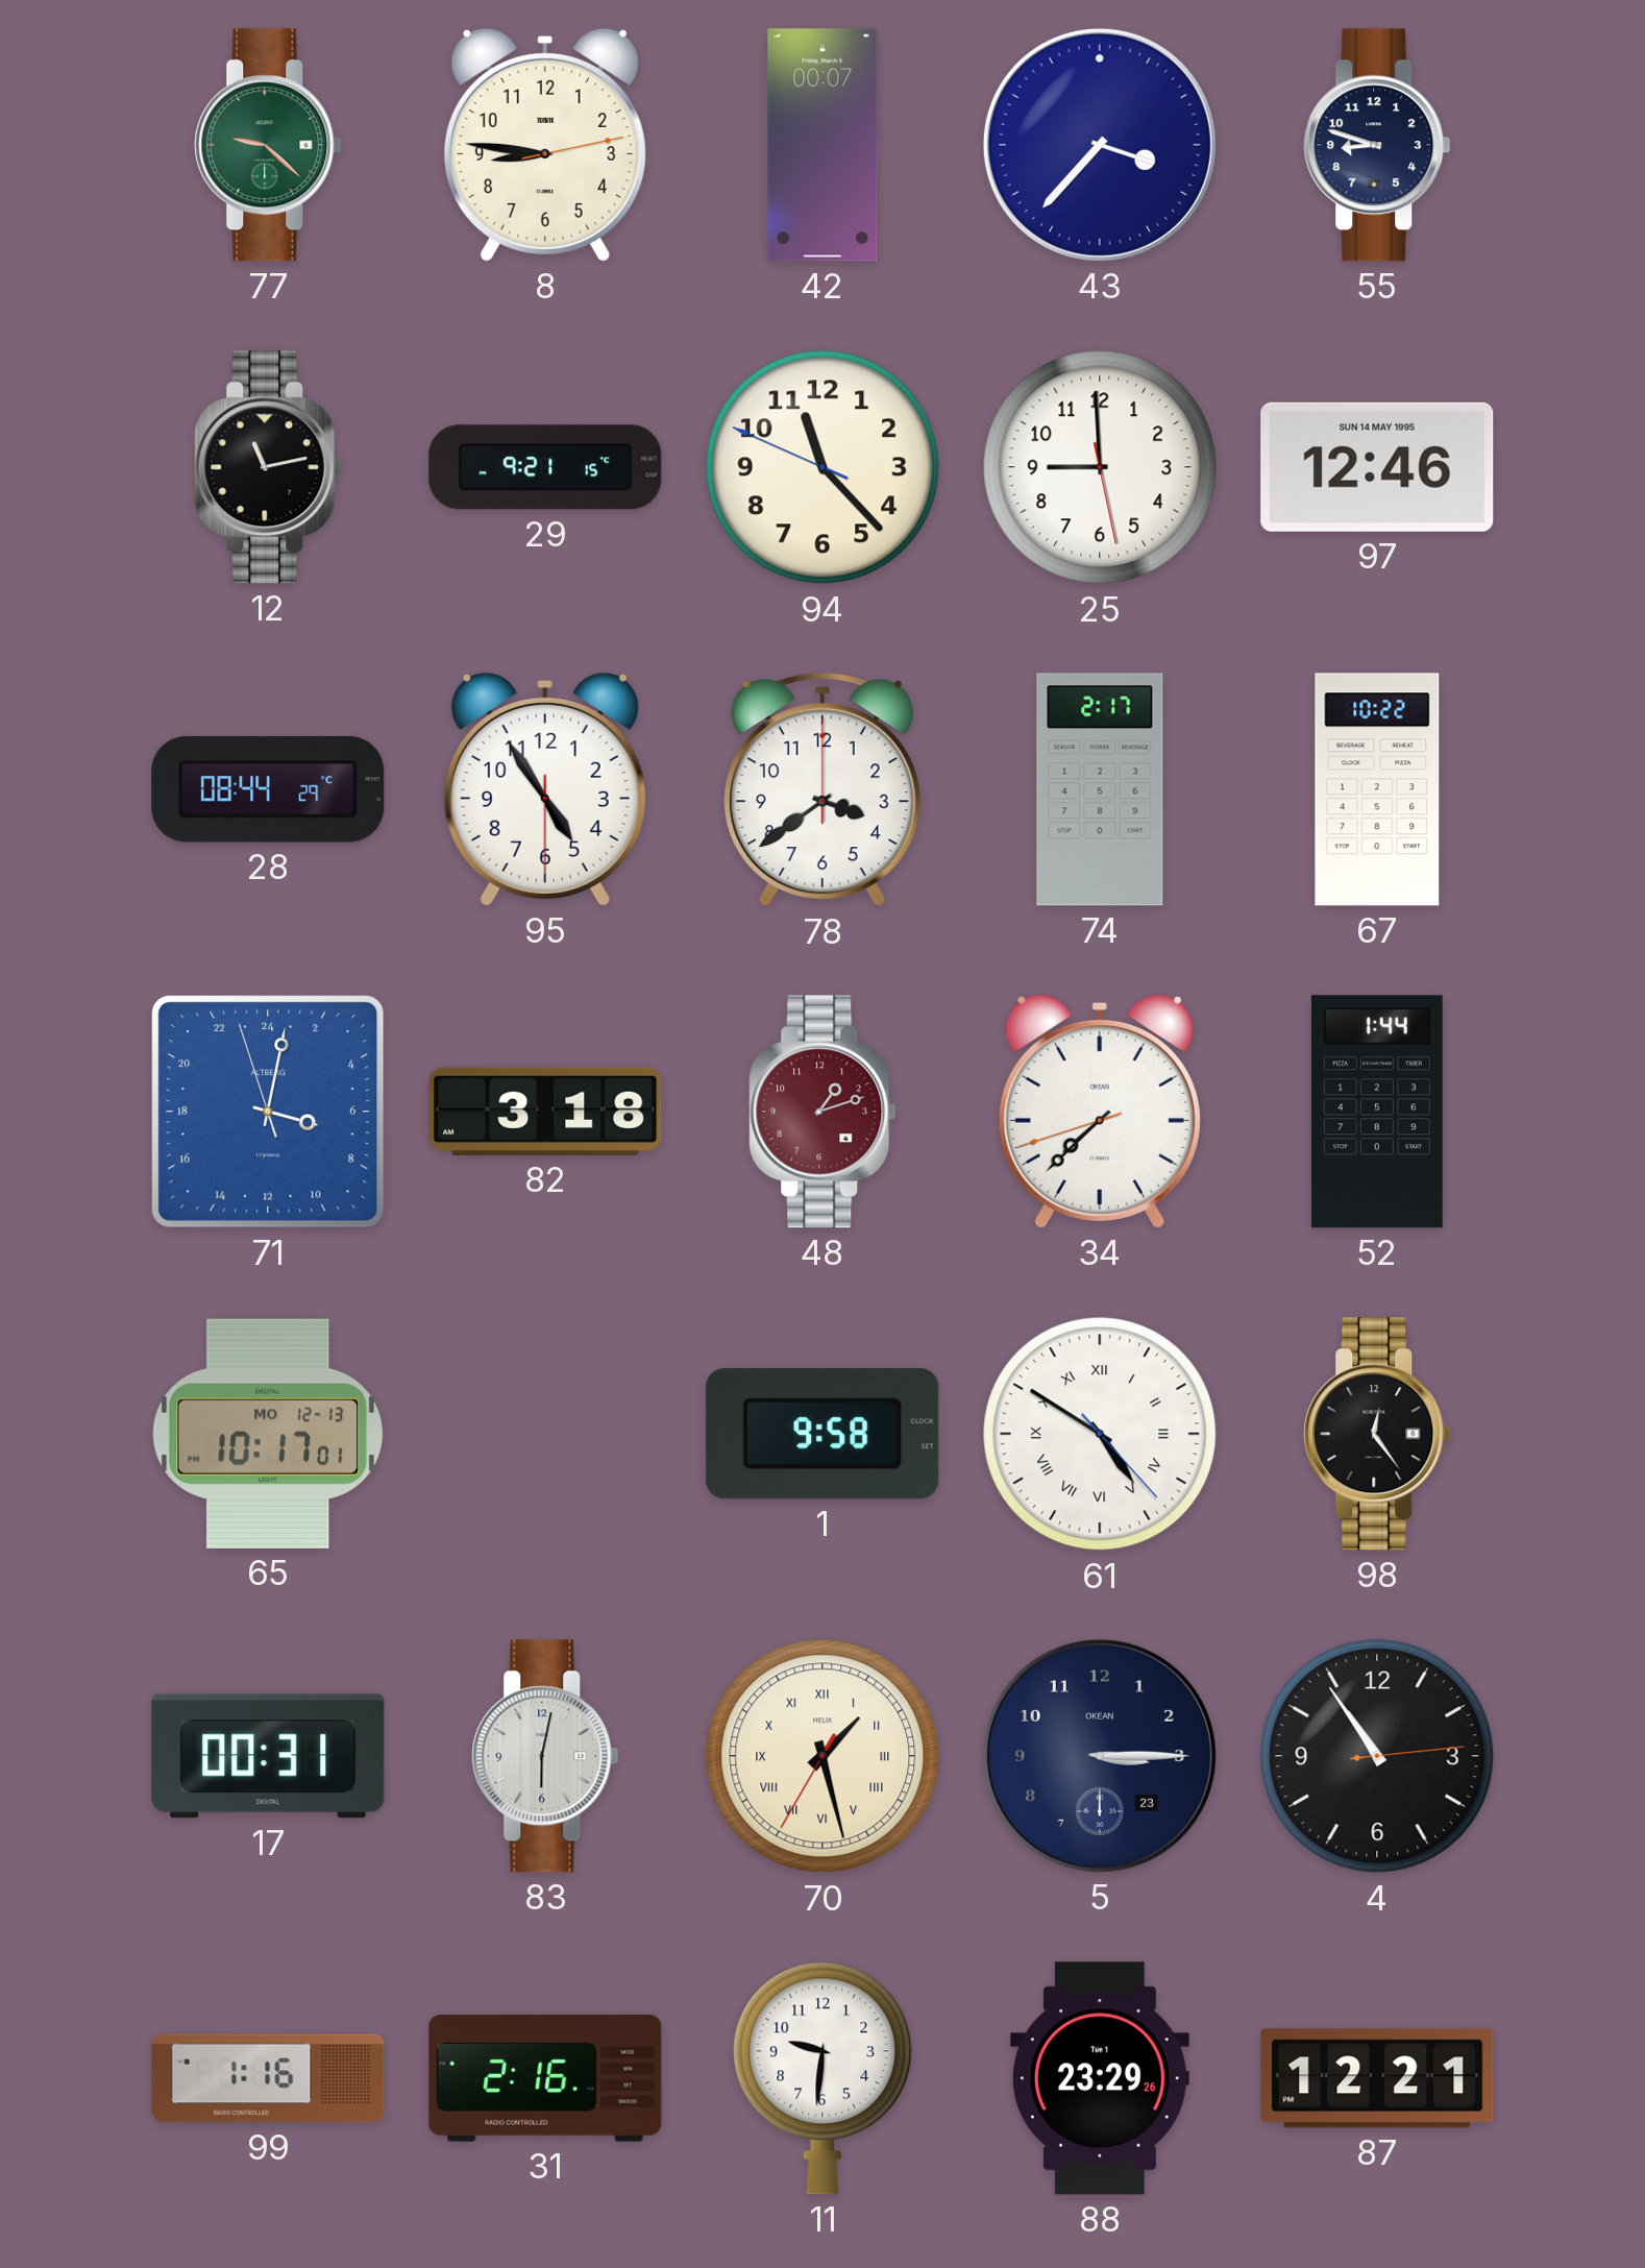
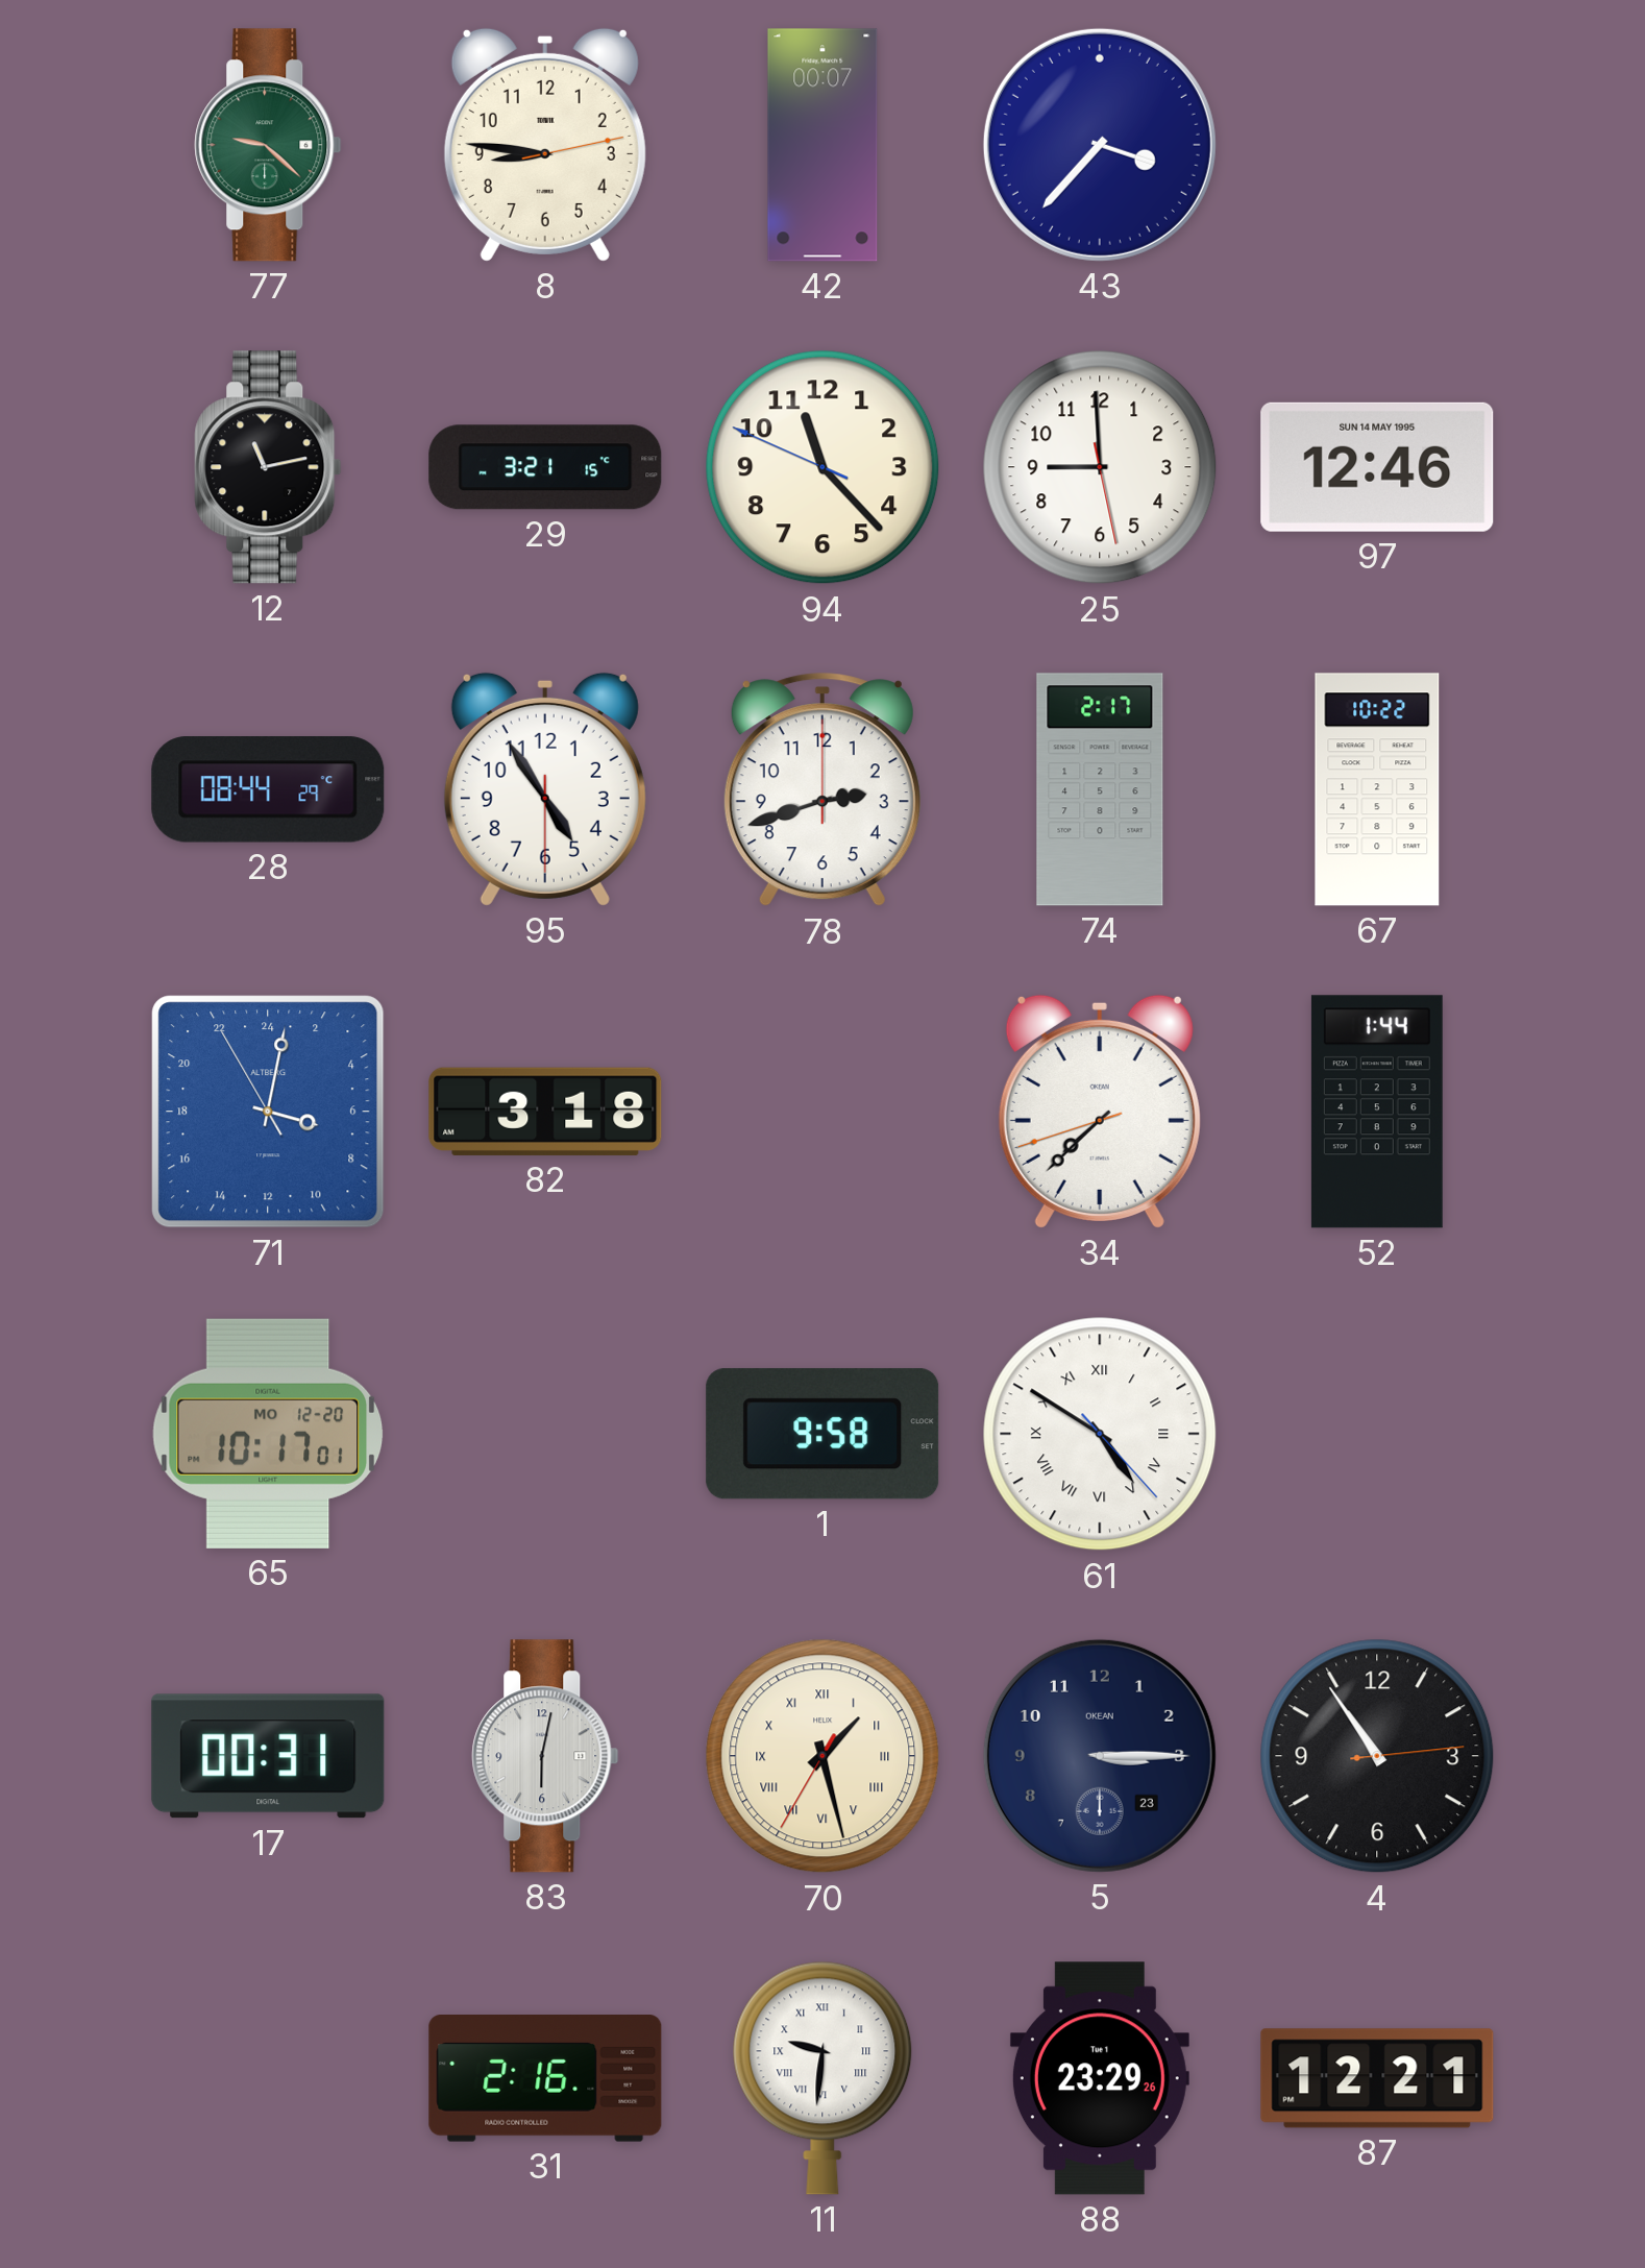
55: 8:48 -> none
29: 9:21 -> 3:21
78: 3:39 -> 2:42
71: 7:01:57 -> 7:01:55
48: 1:12 -> none
65 date: MO 12-13 -> MO 12-20
98: 12:24 -> none
99: 1:16 -> none
11 numerals: Arabic -> Roman
